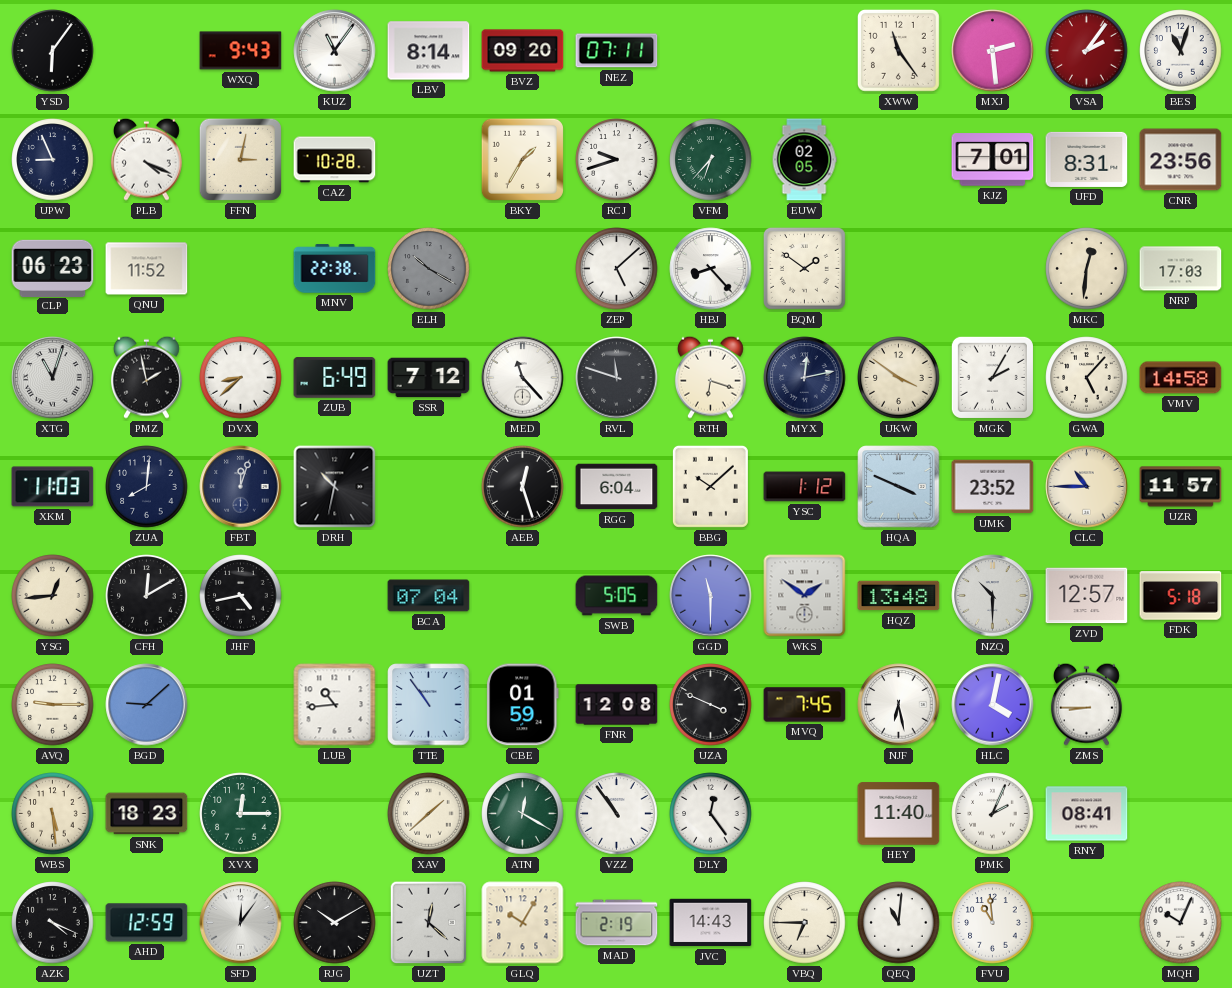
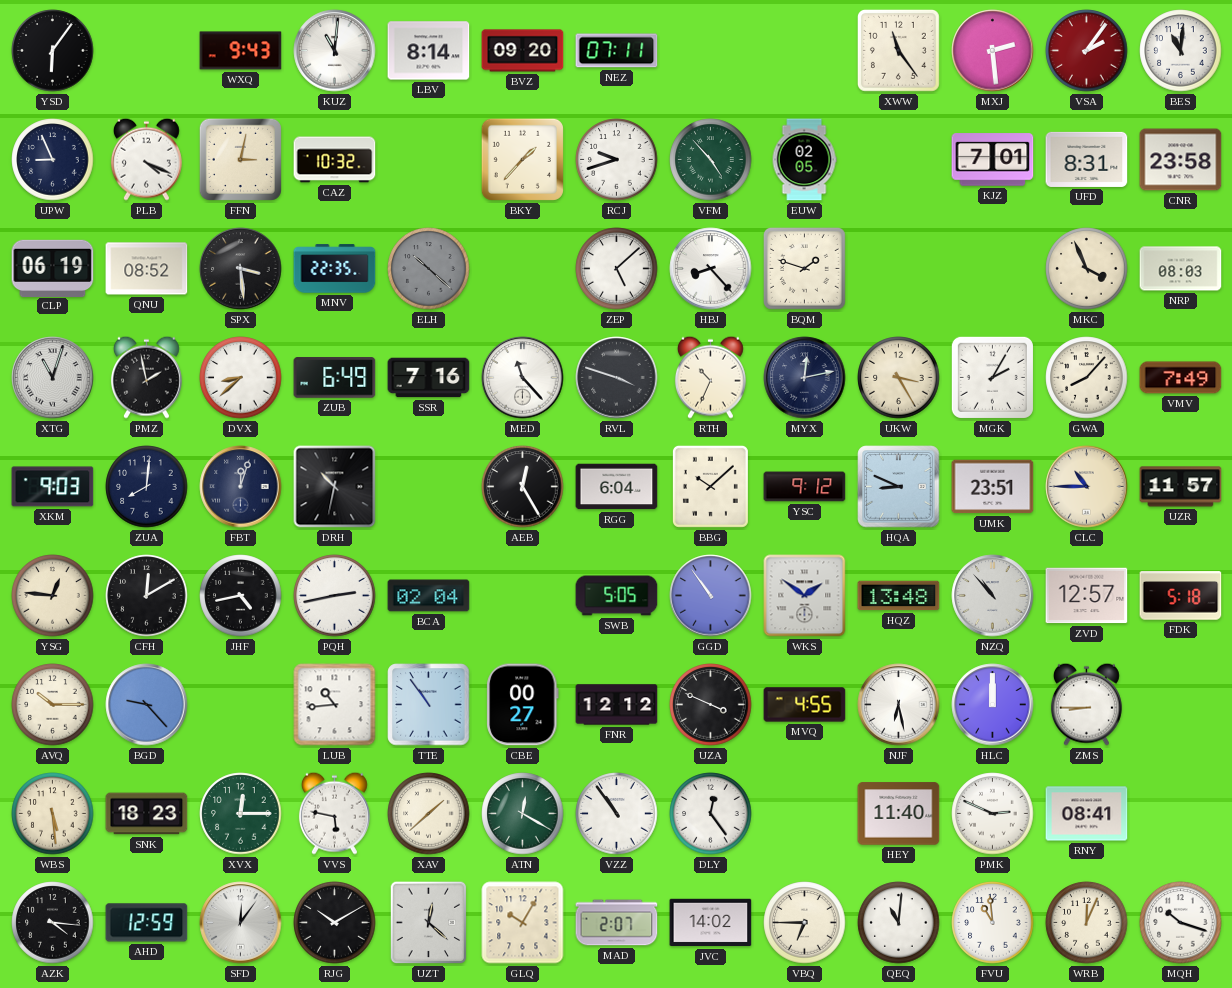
KUZ: 11:06 -> 11:01
BES: 11:03 -> 11:01
CAZ: 10:28 -> 10:32
BKY: 1:35 -> 1:37
VFM: 6:37 -> 4:53
CNR: 23:56 -> 23:58
CLP: 06:23 -> 06:19
QNU: 11:52 -> 08:52
SPX: none -> 3:29
MNV: 22:38 -> 22:35
ELH: 10:20 -> 10:22
BQM: 1:51 -> 1:48
MKC: 12:31 -> 3:56
NRP: 17:03 -> 08:03
SSR: 7:12 -> 7:16
RVL: 11:48 -> 3:48
RTH: 6:18 -> 10:34
UKW: 3:51 -> 3:25
GWA: 5:07 -> 8:07
VMV: 14:58 -> 7:49
XKM: 11:03 -> 9:03
AEB: 12:27 -> 12:25
YSC: 1:12 -> 9:12
HQA: 3:49 -> 8:49
UMK: 23:52 -> 23:51
YSG: 12:44 -> 12:46
PQH: none -> 2:43
BCA: 07:04 -> 02:04
GGD: 11:30 -> 10:54
NZQ: 10:30 -> 10:53
AVQ: 9:15 -> 10:15
BGD: 9:08 -> 9:23
CBE: 01:59 -> 00:27
FNR: 12:08 -> 12:12
MVQ: 7:45 -> 4:55
HLC: 4:02 -> 12:00
VVS: none -> 5:47
PMK: 2:04 -> 2:49
AZK: 4:19 -> 4:16
MAD: 2:19 -> 2:07
JVC: 14:43 -> 14:02
WRB: none -> 12:04
MQH: 10:04 -> 10:18
